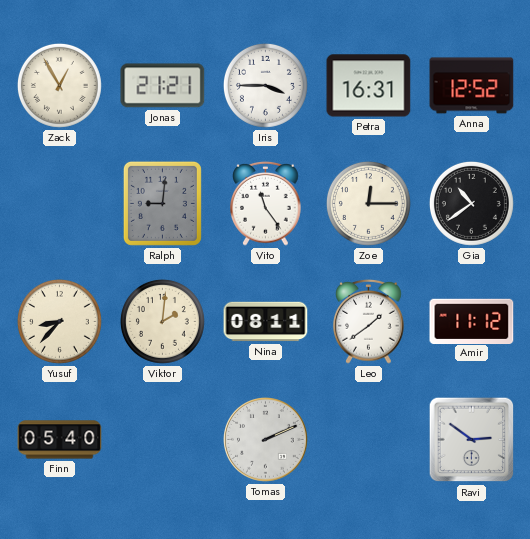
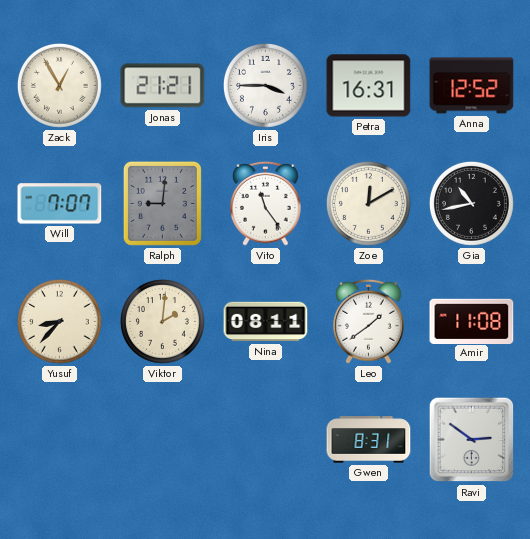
Will: none -> 7:07
Zoe: 12:15 -> 12:10
Gia: 10:39 -> 10:43
Amir: 11:12 -> 11:08
Finn: 05:40 -> none
Tomas: 2:11 -> none
Gwen: none -> 8:31
